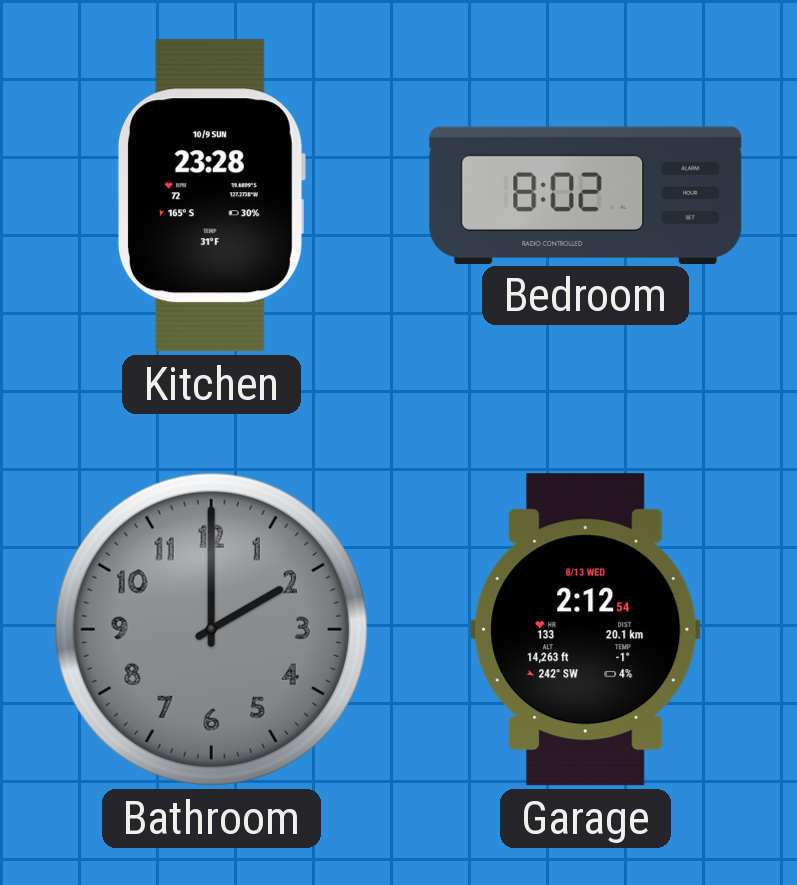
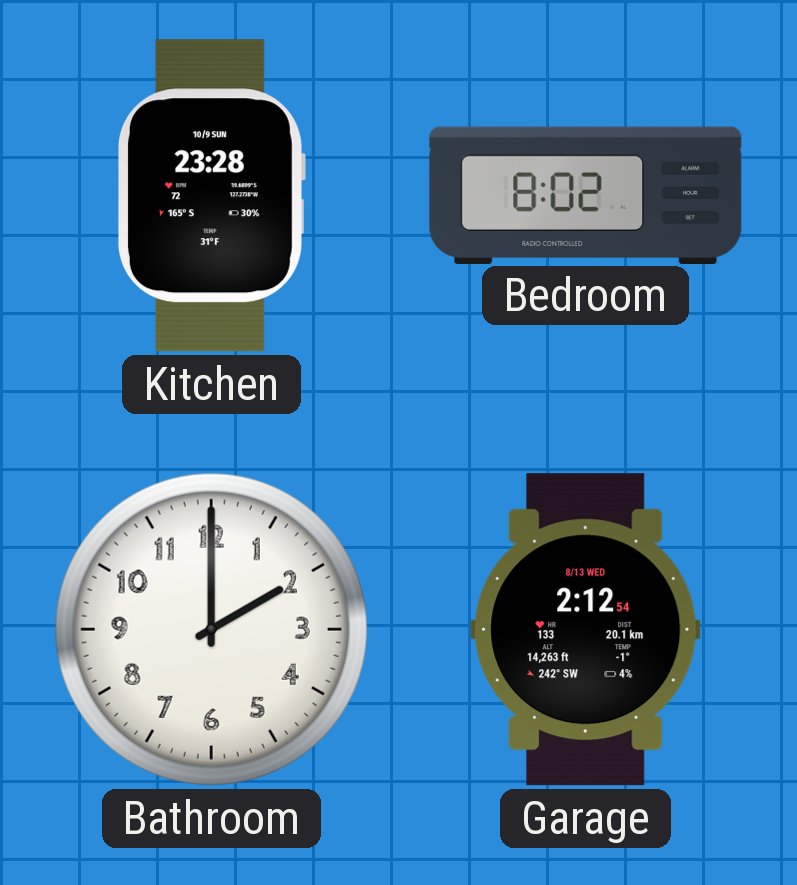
Bathroom dial: grey -> white
